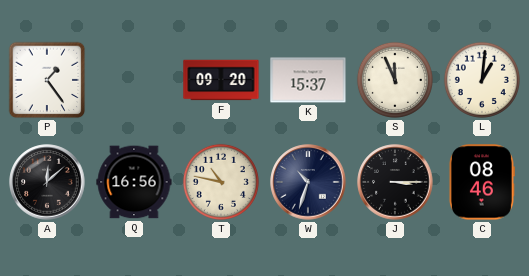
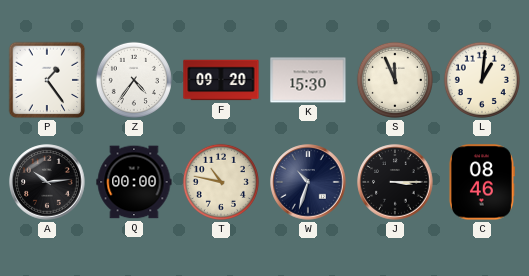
Z: none -> 4:36
K: 15:37 -> 15:30
A: 12:08 -> 10:14
Q: 16:56 -> 00:00
